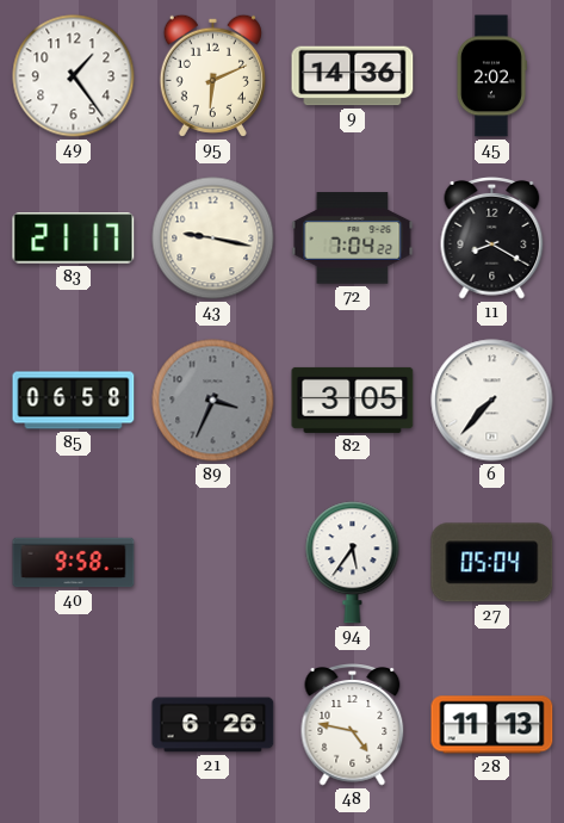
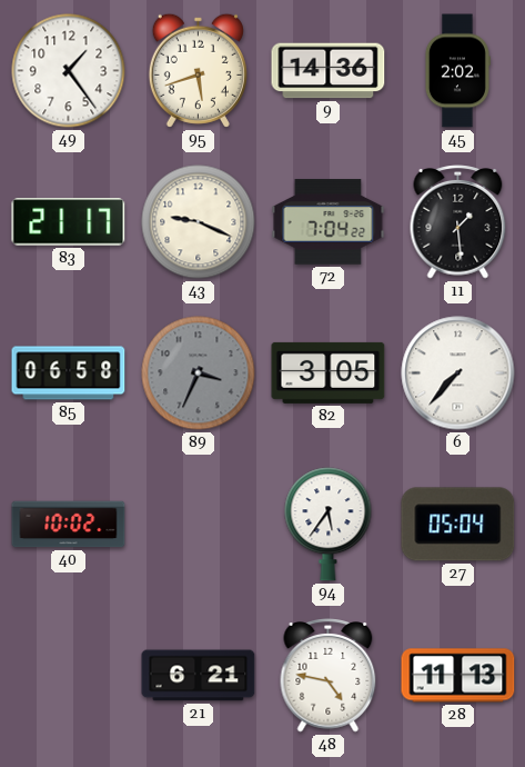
95: 6:11 -> 5:42
43: 9:17 -> 9:19
11: 8:20 -> 1:29
40: 9:58 -> 10:02
21: 6:26 -> 6:21
